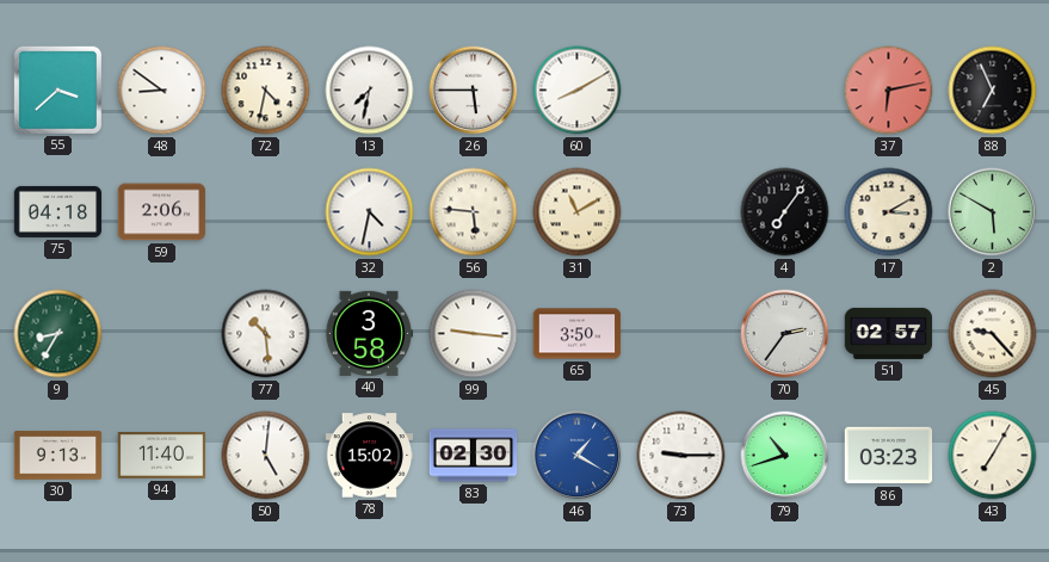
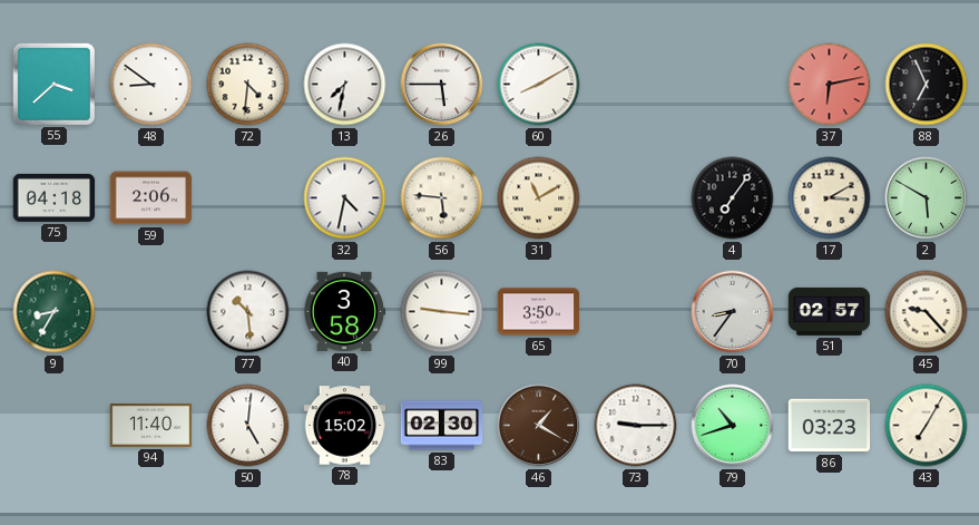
72: 4:32 -> 4:31
70: 2:36 -> 8:36
30: 9:13 -> none
46 dial: blue -> brown
